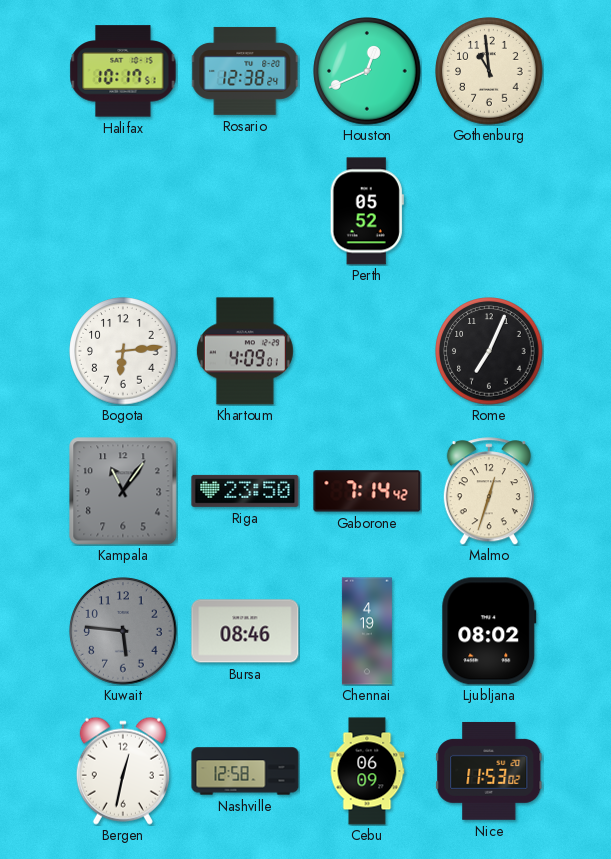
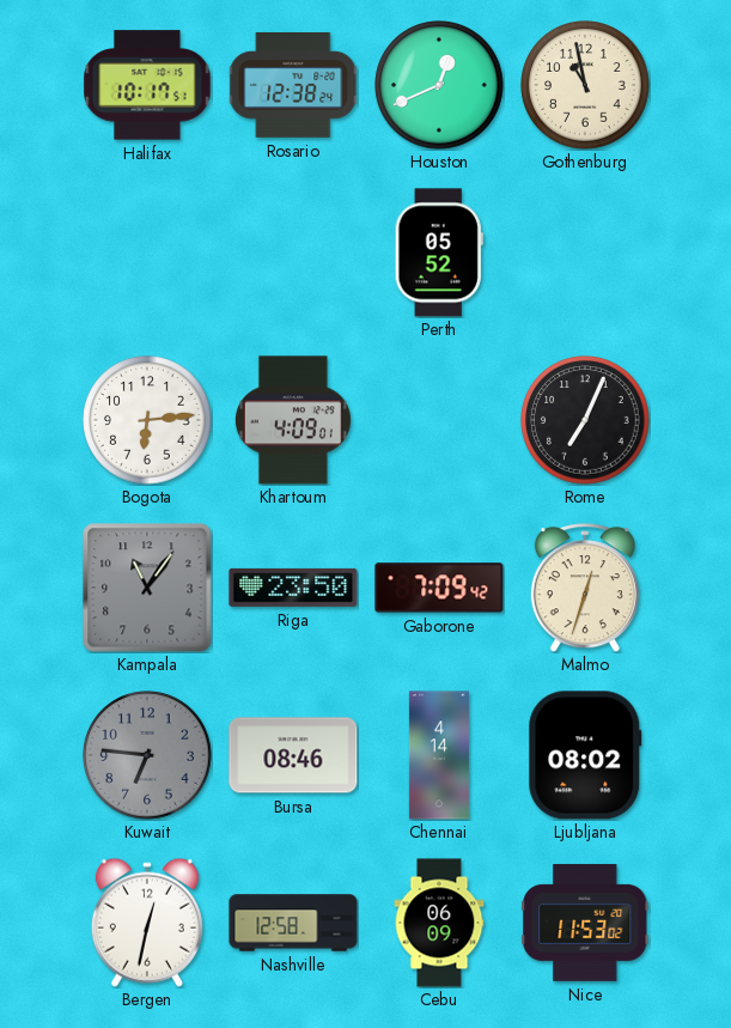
Gothenburg: 10:59 -> 10:58
Gaborone: 7:14 -> 7:09
Kuwait: 5:46 -> 6:46
Chennai: 4:19 -> 4:14
